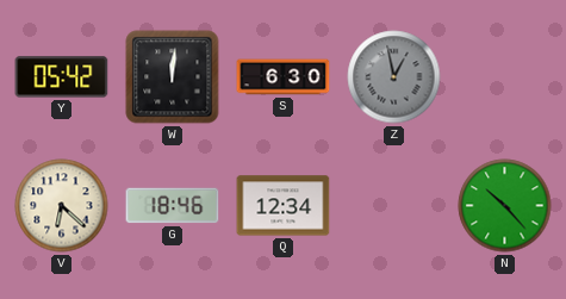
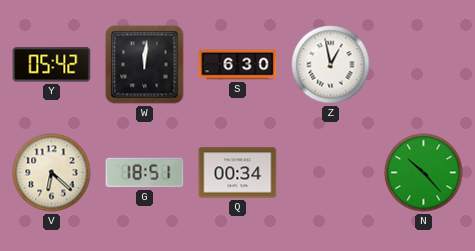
Z dial: grey -> white
G: 18:46 -> 18:51
Q: 12:34 -> 00:34
